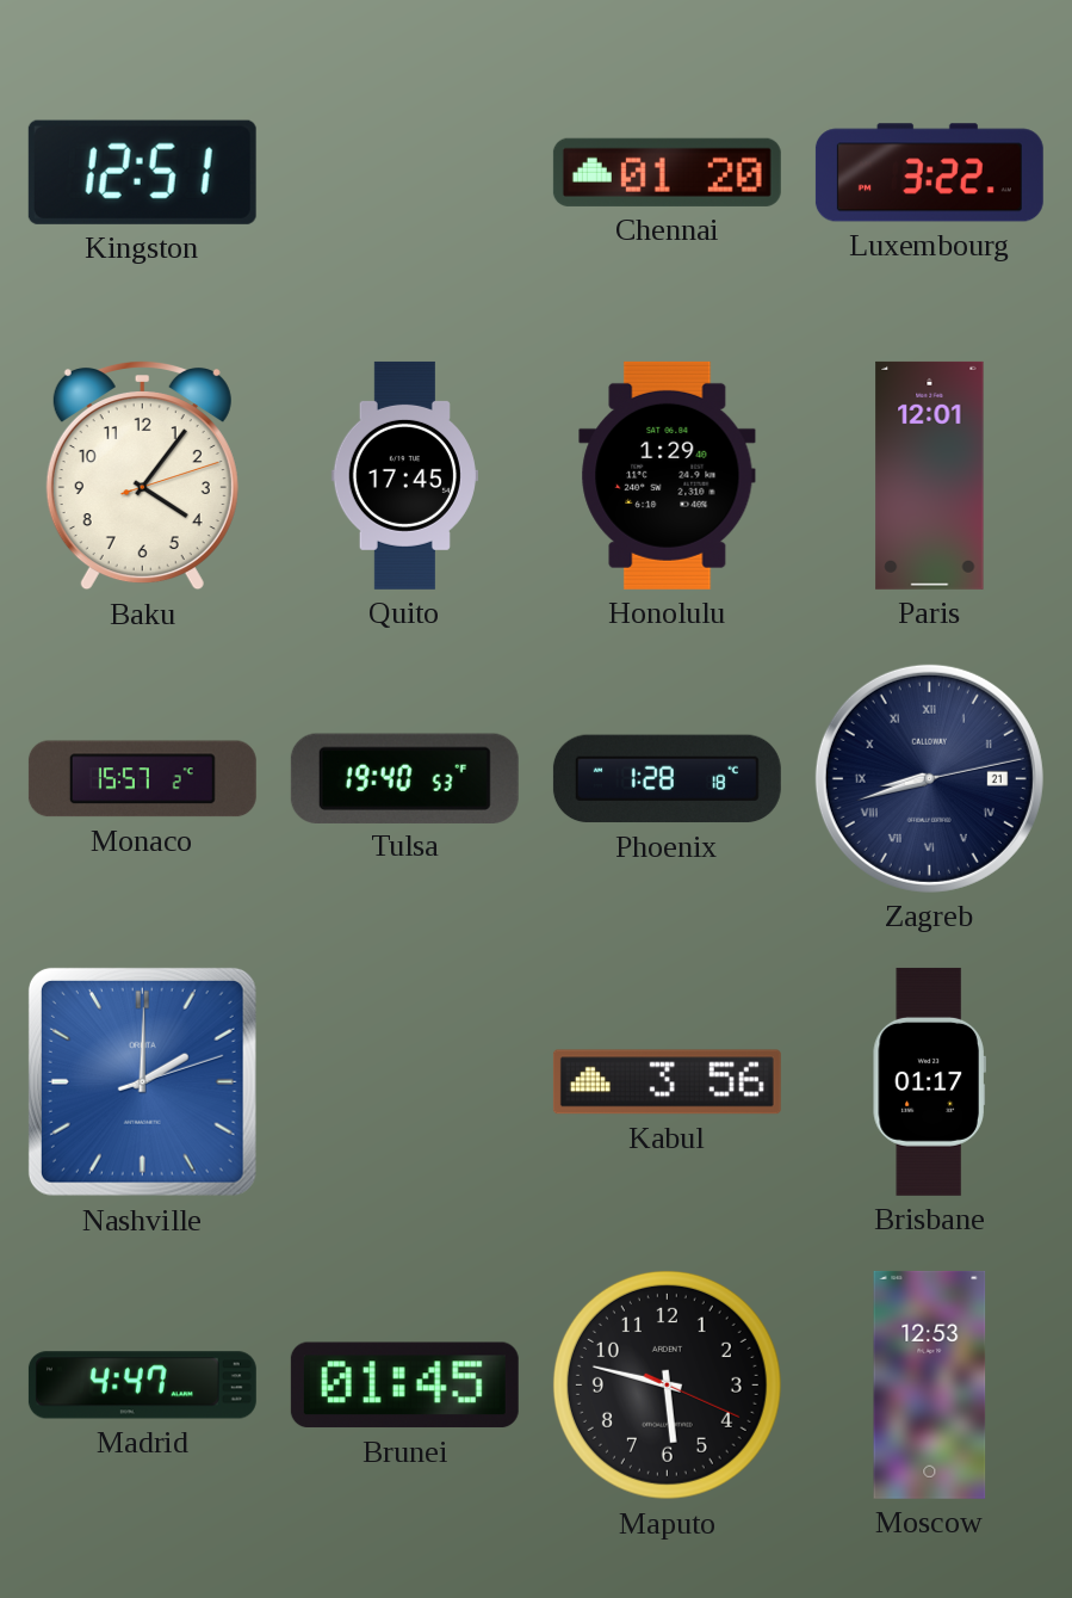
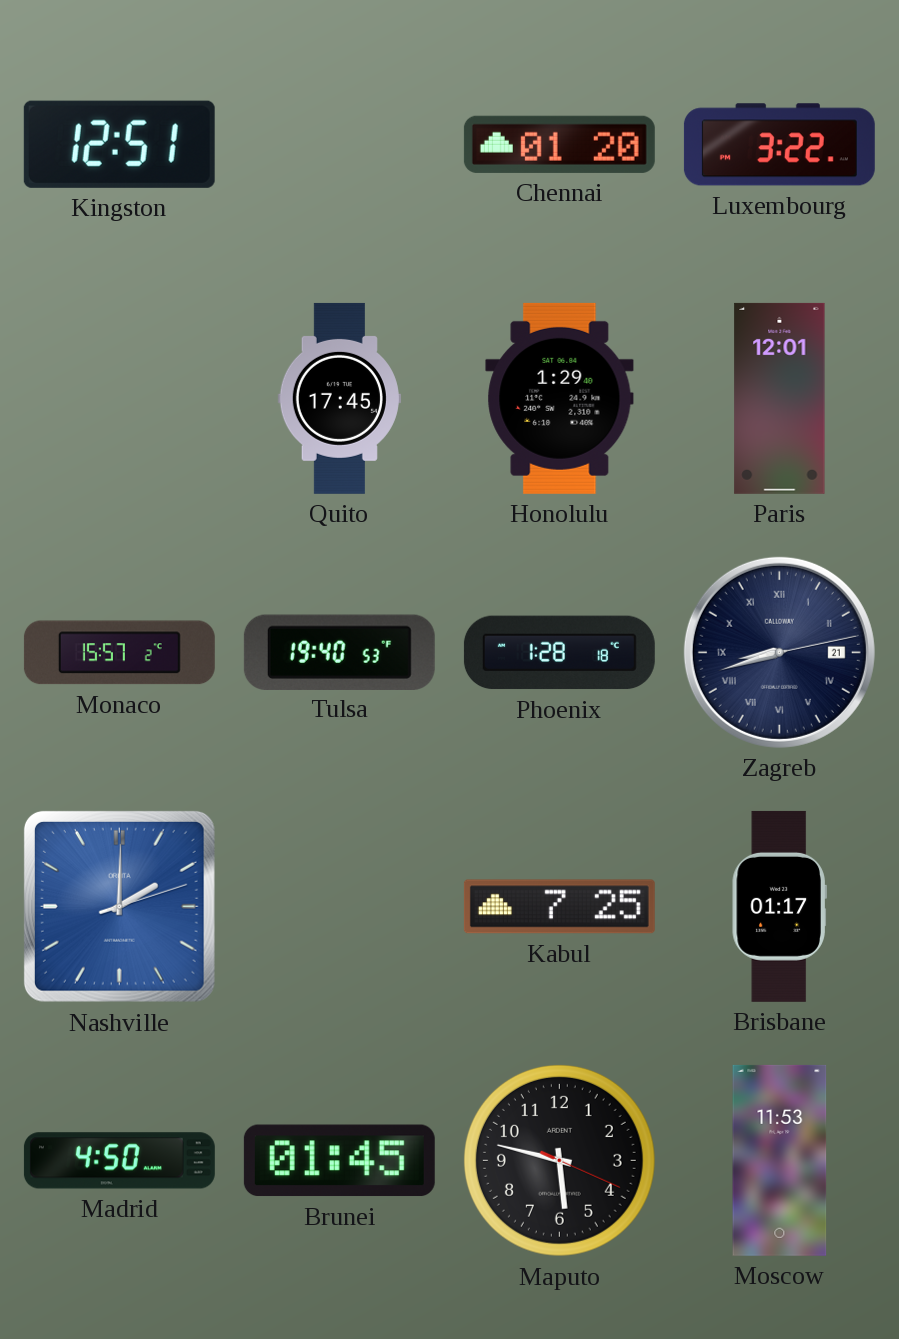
Baku: 4:06 -> none
Kabul: 3:56 -> 7:25
Madrid: 4:47 -> 4:50
Moscow: 12:53 -> 11:53
